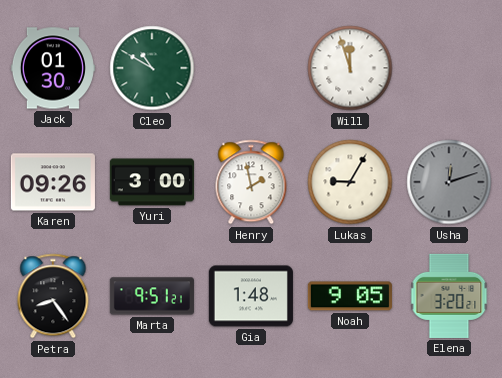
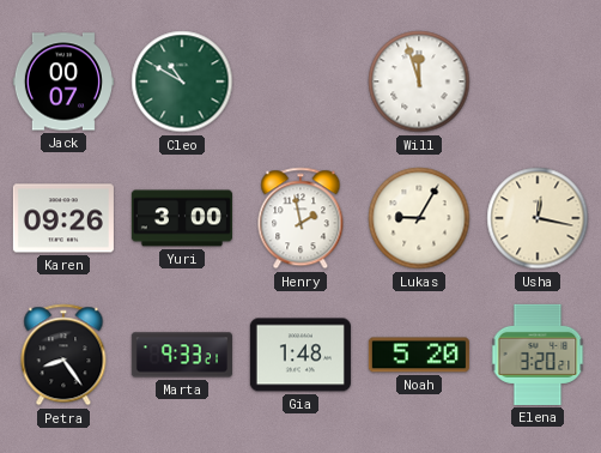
Jack: 01:30 -> 00:07
Usha: 12:12 -> 12:17
Usha dial: grey -> cream
Marta: 9:51 -> 9:33
Noah: 9:05 -> 5:20
